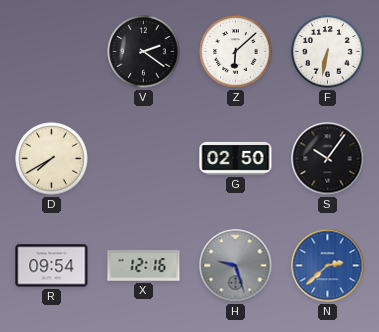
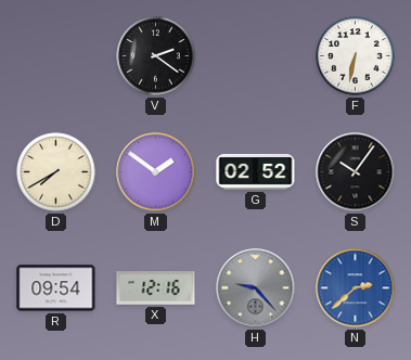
Z: 6:08 -> none
M: none -> 1:51
G: 02:50 -> 02:52
H: 9:27 -> 9:23
